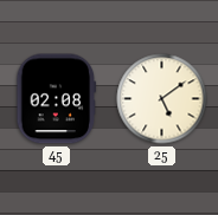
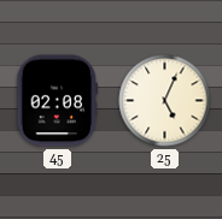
25: 5:09 -> 5:04
